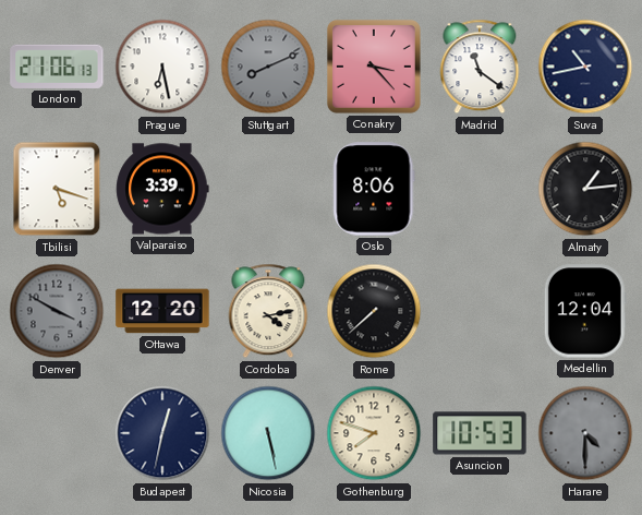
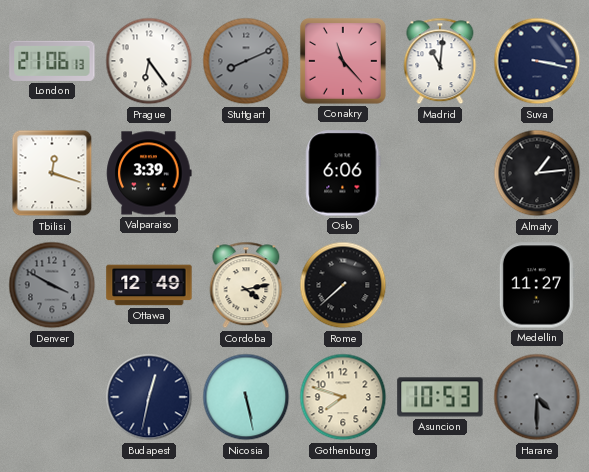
Prague: 6:28 -> 6:24
Conakry: 3:23 -> 11:23
Madrid: 11:21 -> 11:01
Suva: 10:43 -> 3:17
Tbilisi: 5:18 -> 12:18
Oslo: 8:06 -> 6:06
Ottawa: 12:20 -> 12:49
Medellin: 12:04 -> 11:27
